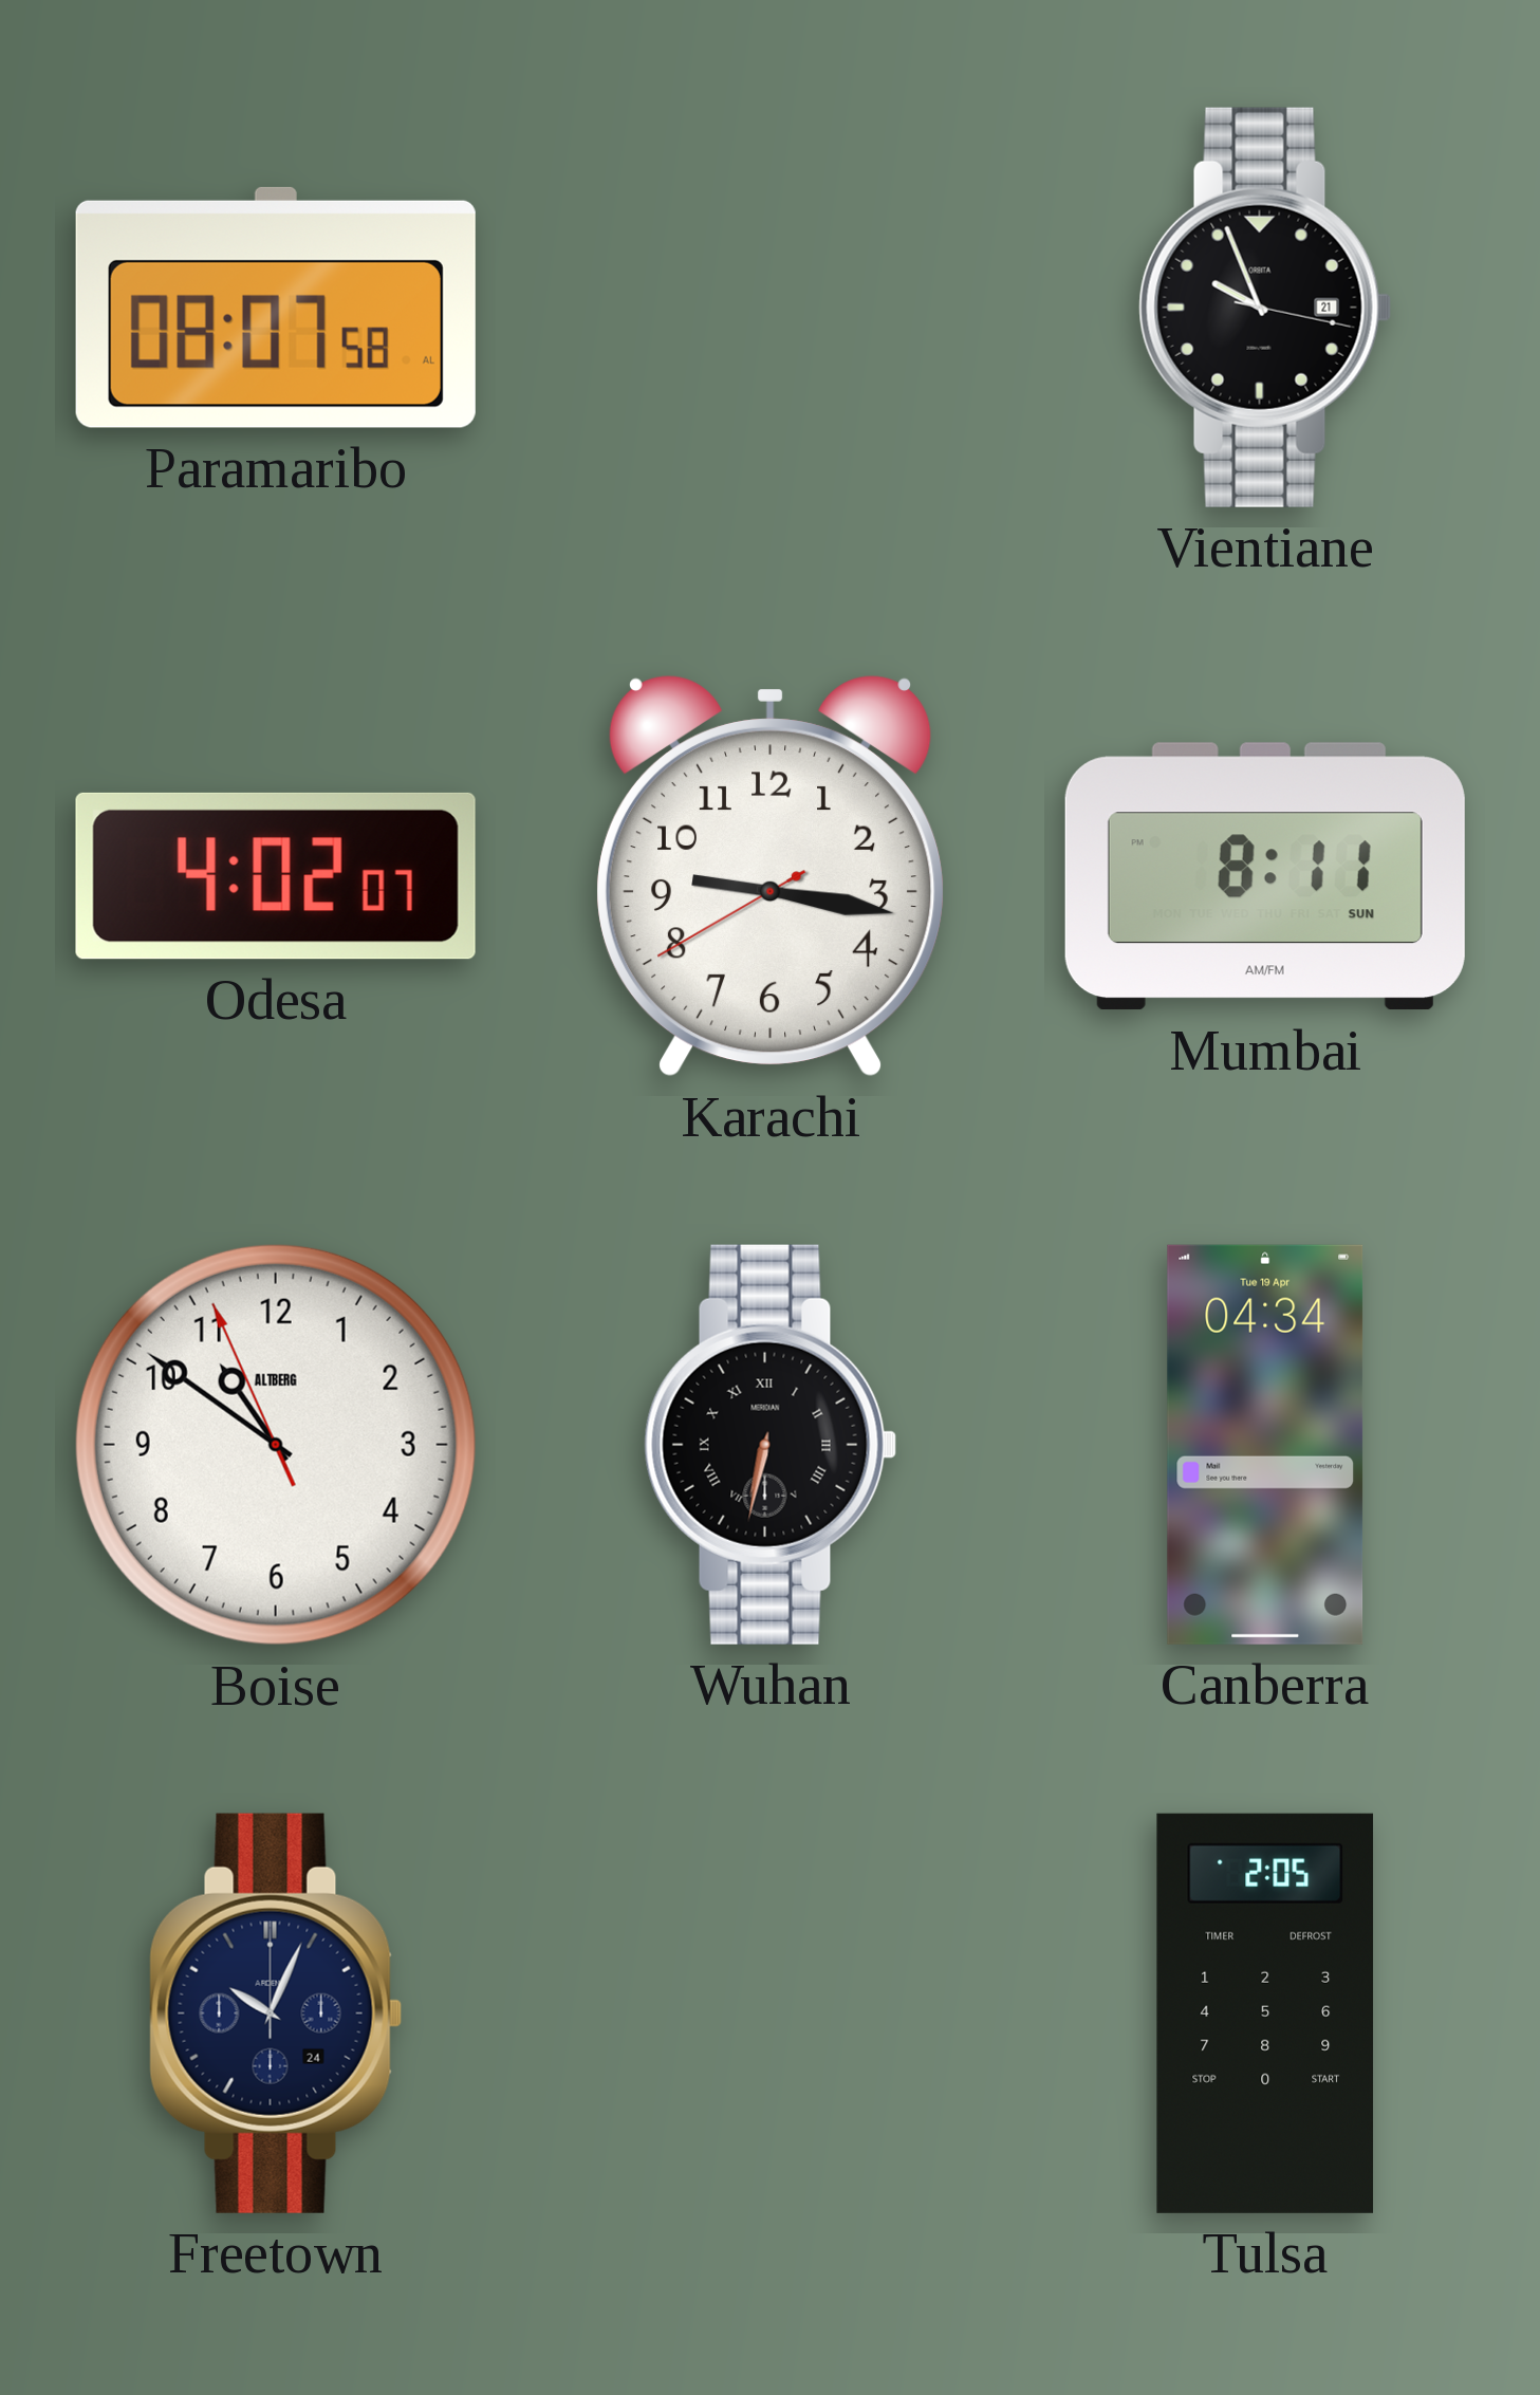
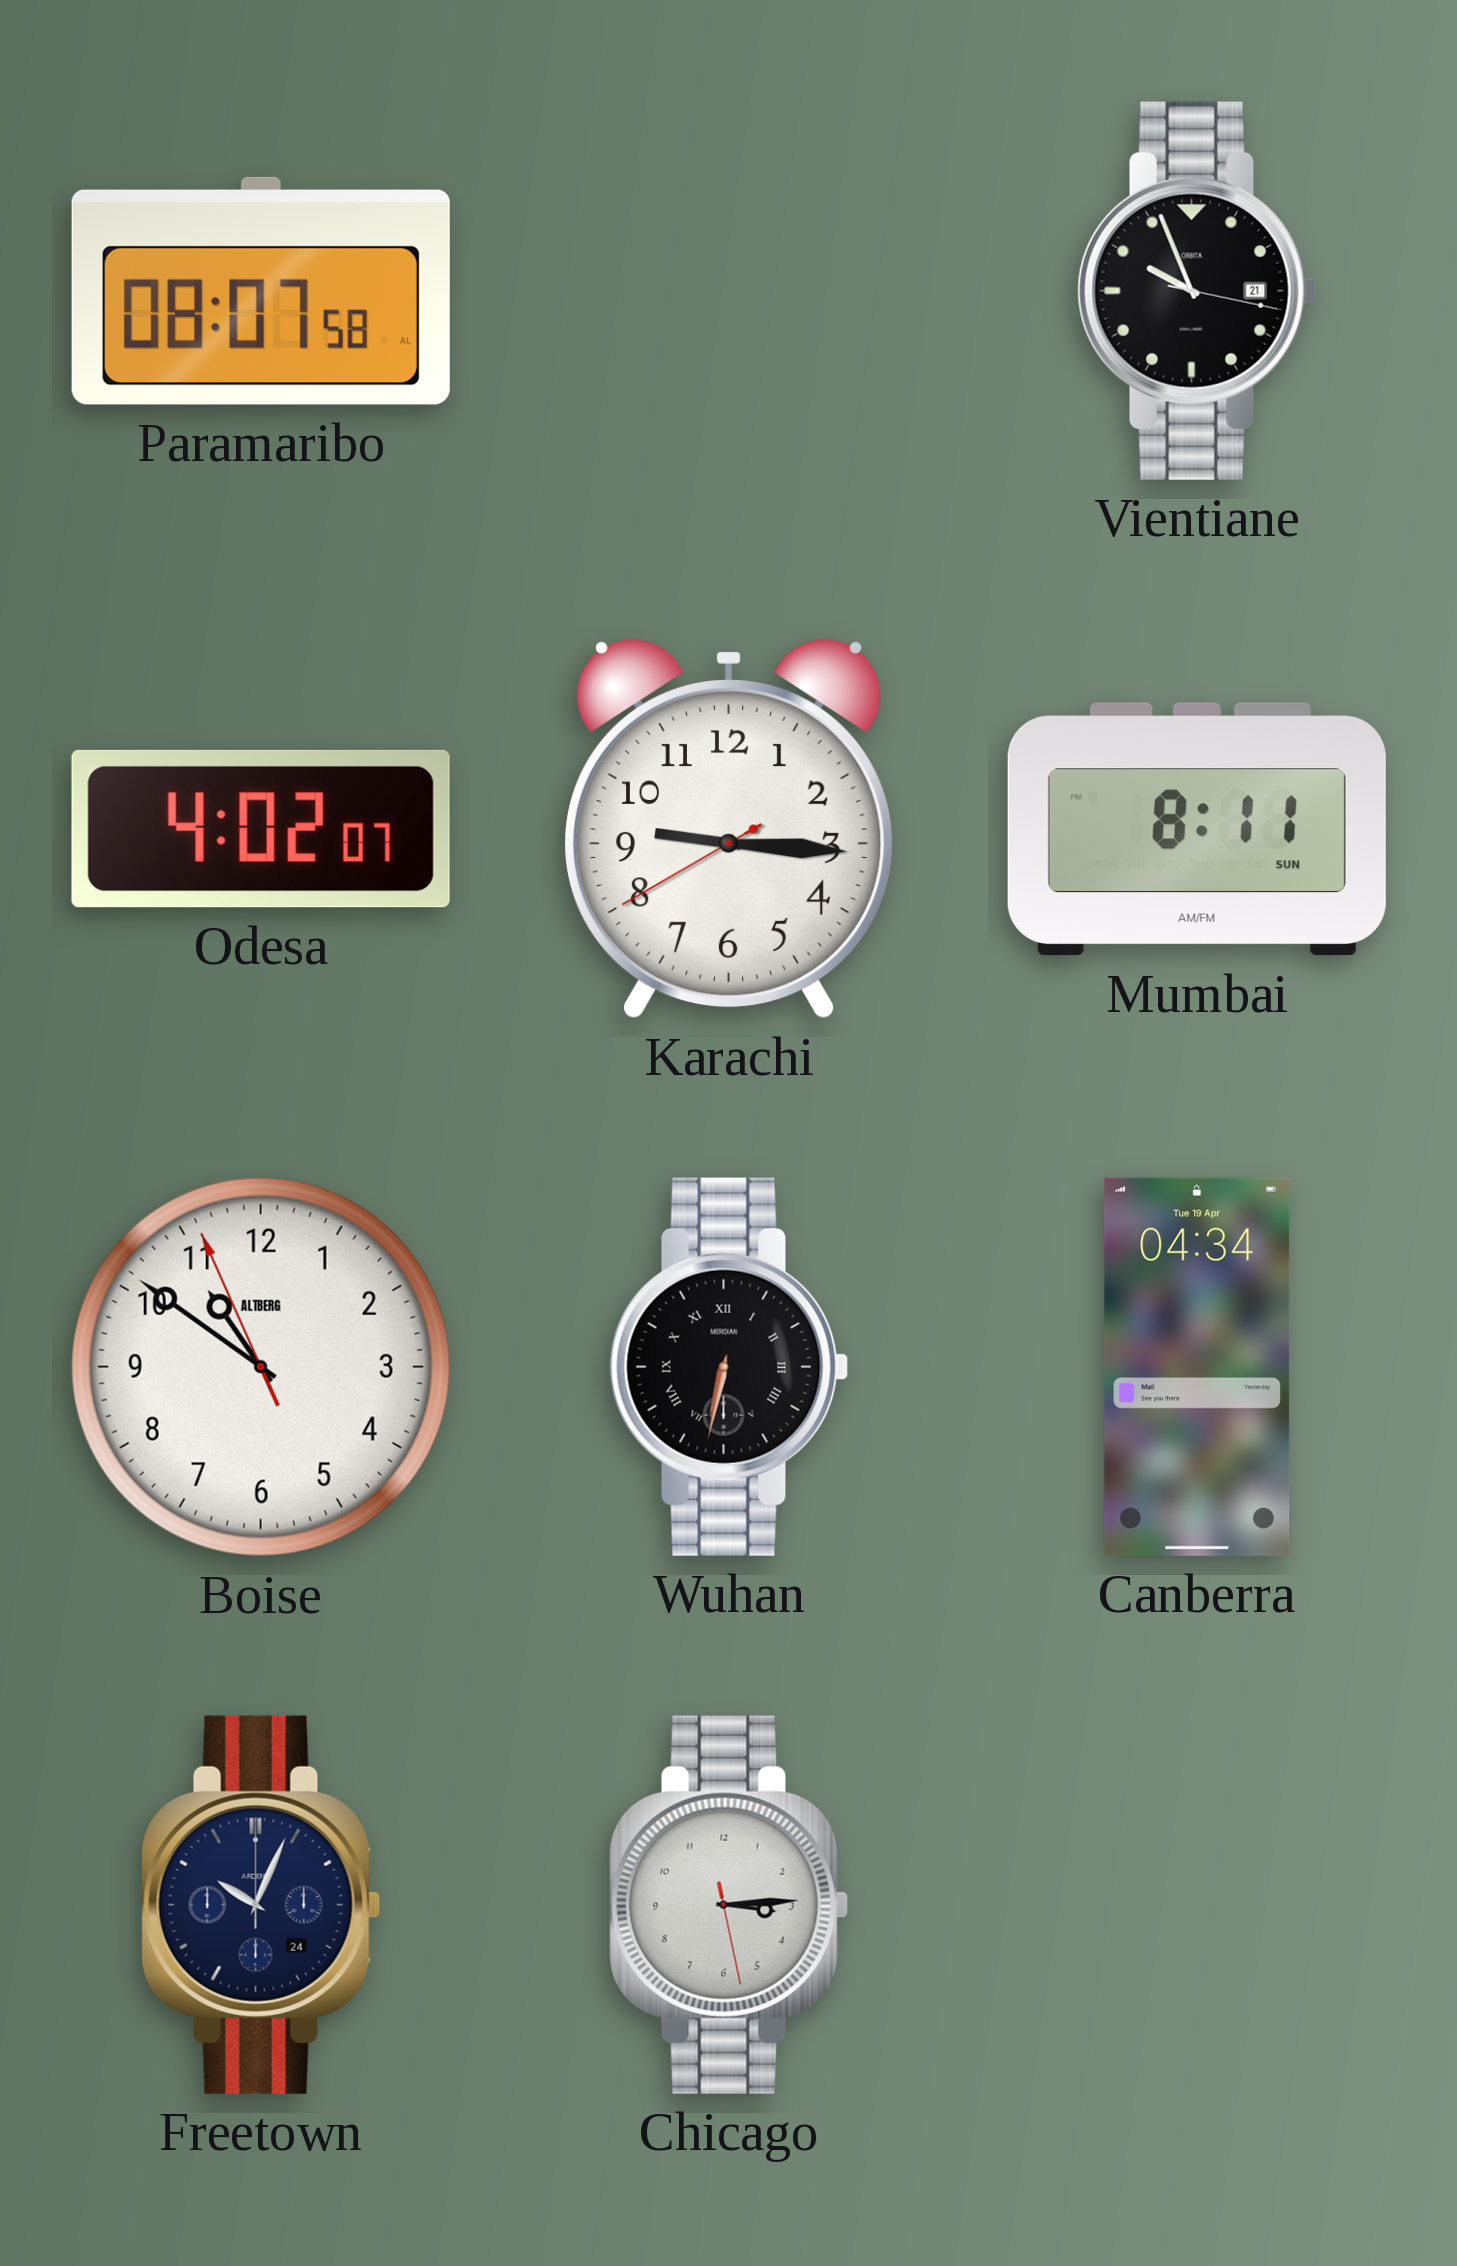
Karachi: 9:16 -> 9:15
Chicago: none -> 3:14
Tulsa: 2:05 -> none
